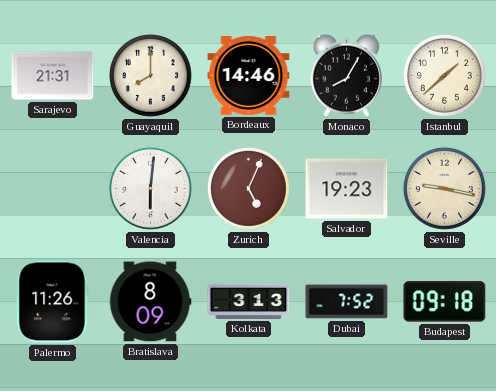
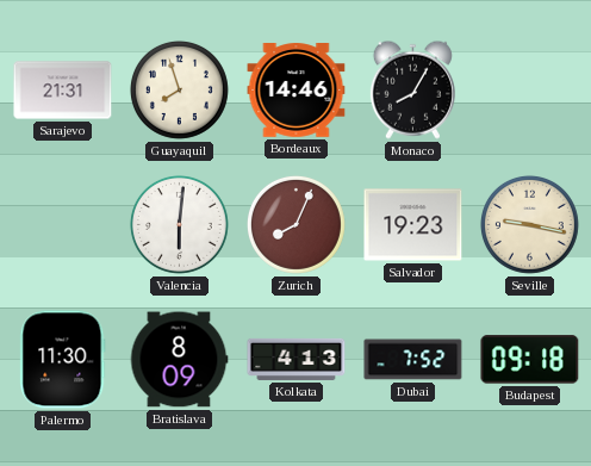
Guayaquil: 8:00 -> 7:57
Istanbul: 1:38 -> none
Zurich: 5:04 -> 8:04
Palermo: 11:26 -> 11:30
Kolkata: 3:13 -> 4:13
